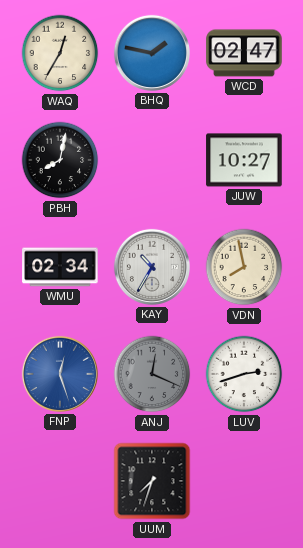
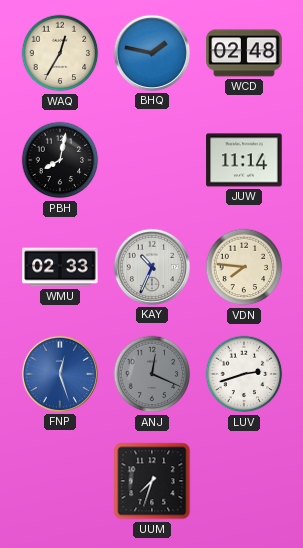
WCD: 02:47 -> 02:48
JUW: 10:27 -> 11:14
WMU: 02:34 -> 02:33
KAY: 10:35 -> 10:34
VDN: 7:58 -> 7:46
